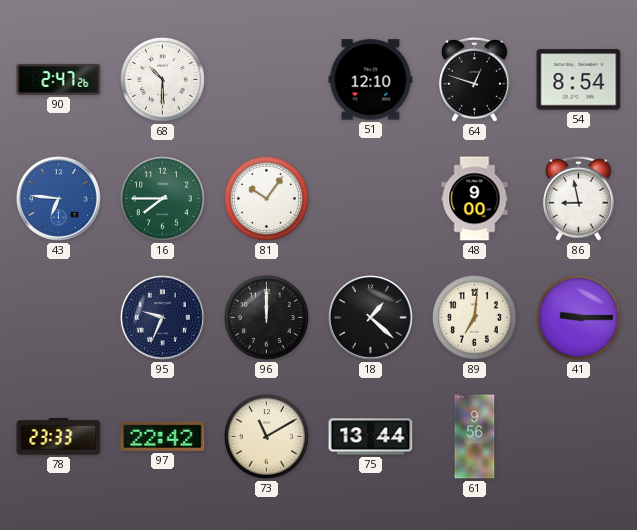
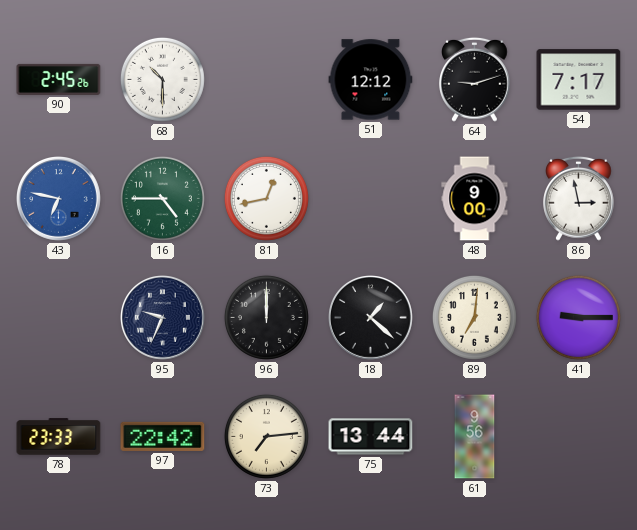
90: 2:47 -> 2:45
51: 12:10 -> 12:12
64: 12:48 -> 9:12
54: 8:54 -> 7:17
43: 6:46 -> 6:47
16: 7:45 -> 4:45
81: 10:06 -> 12:43
86: 8:58 -> 2:58
73: 11:10 -> 7:14
